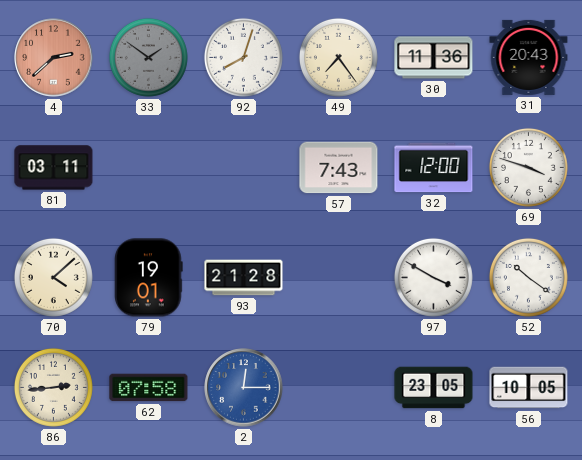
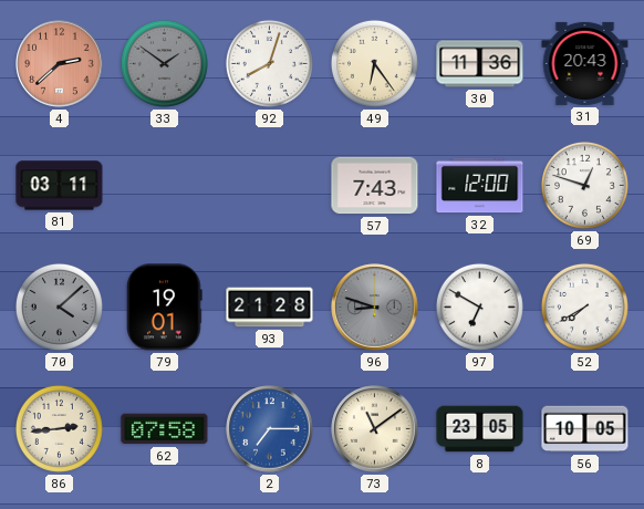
49: 7:24 -> 6:24
69: 3:48 -> 12:48
70 dial: cream -> grey
96: none -> 8:48
97: 3:50 -> 6:50
52: 10:21 -> 7:40
2: 12:15 -> 7:15
73: none -> 11:09
